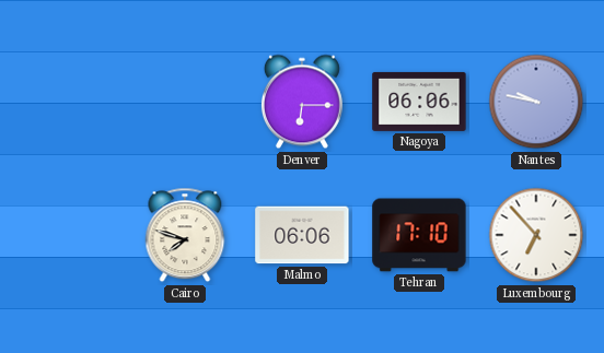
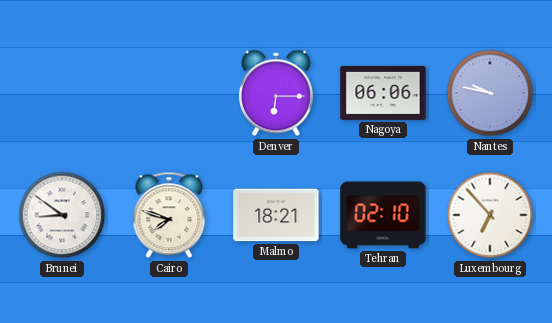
Brunei: none -> 8:51
Malmo: 06:06 -> 18:21
Tehran: 17:10 -> 02:10
